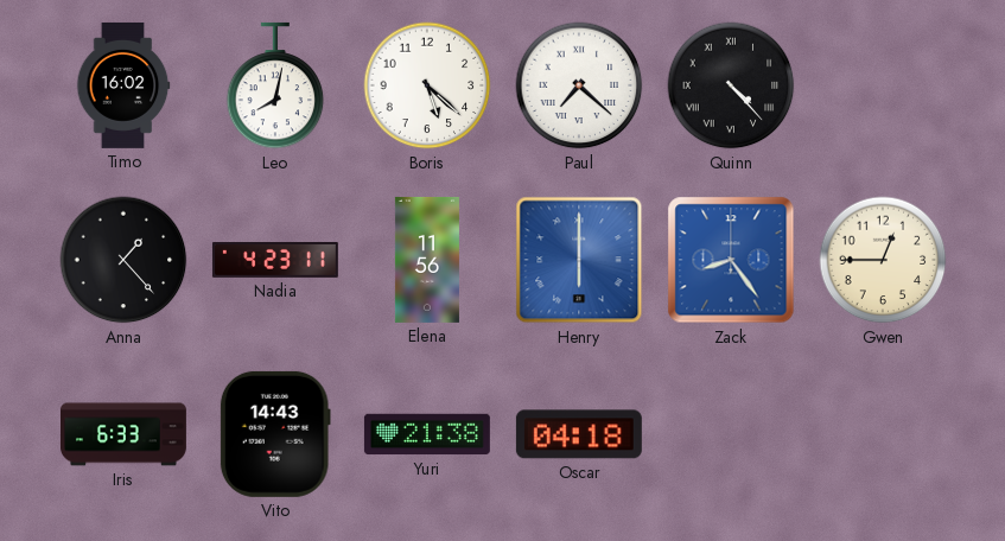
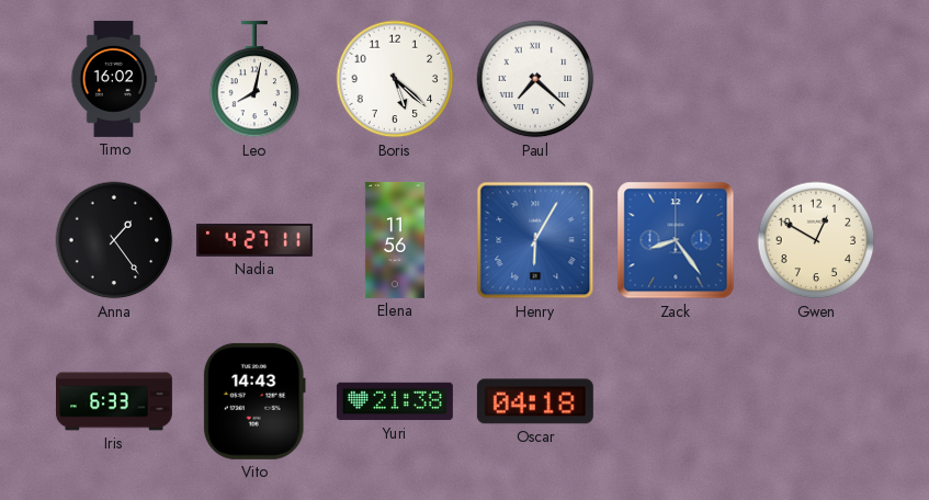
Quinn: 4:23 -> none
Anna: 1:23 -> 1:24
Nadia: 4:23 -> 4:27
Henry: 6:00 -> 6:05
Gwen: 12:45 -> 12:50
